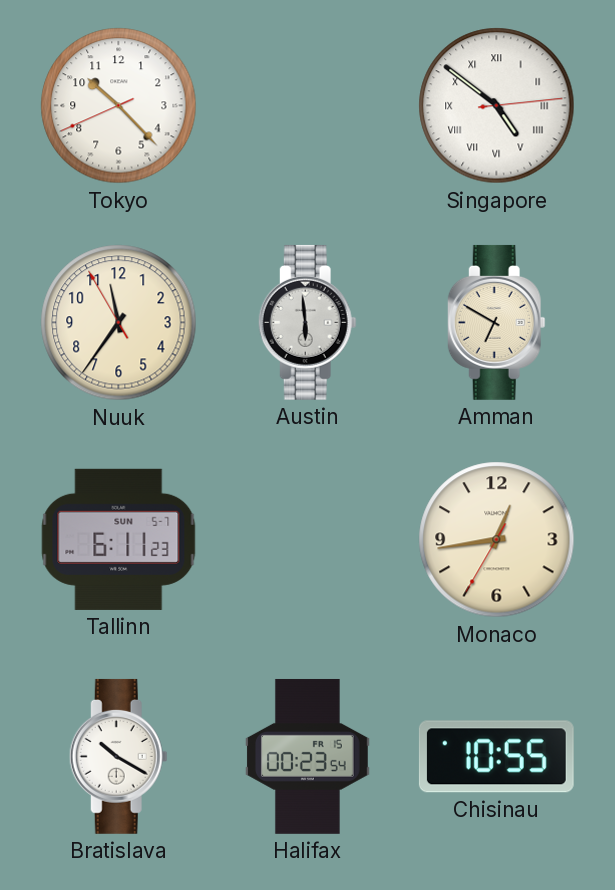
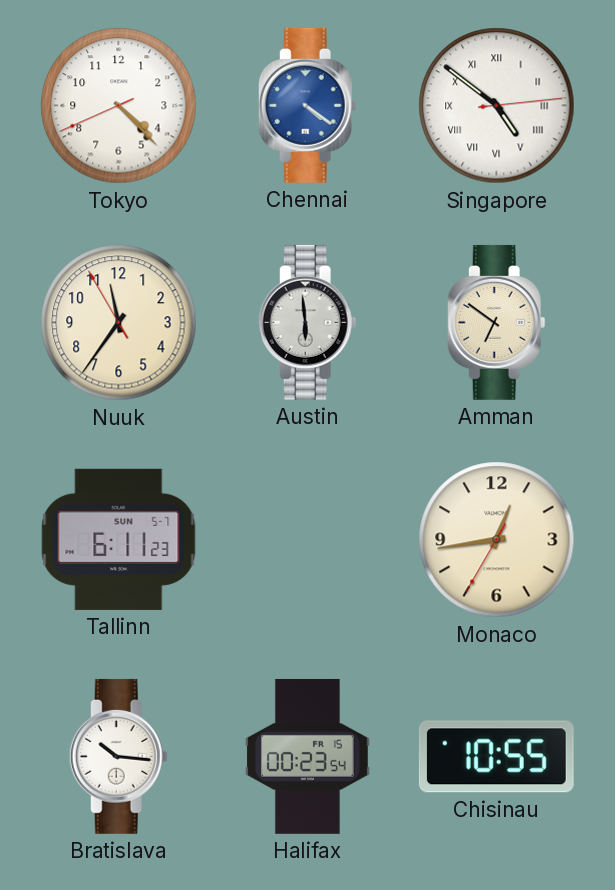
Tokyo: 10:22 -> 4:22
Chennai: none -> 4:21
Amman: 6:50 -> 6:51
Bratislava: 10:20 -> 10:16
